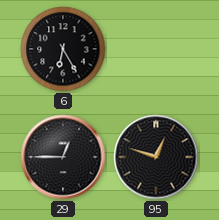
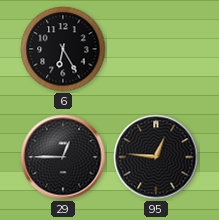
95: 12:48 -> 12:46
